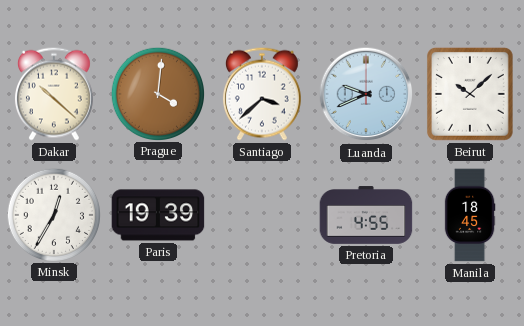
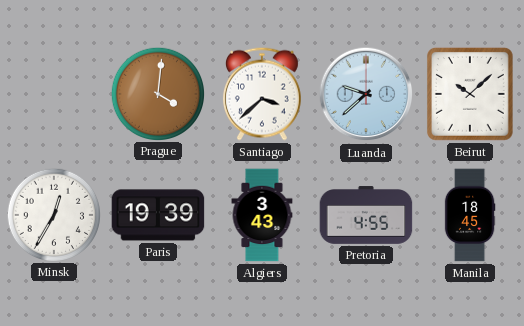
Dakar: 10:22 -> none
Luanda: 9:41 -> 9:38
Algiers: none -> 3:43
